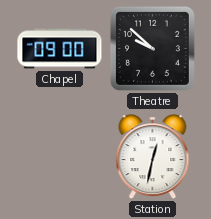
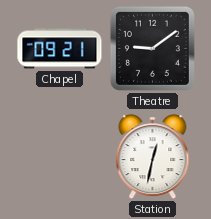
Chapel: 09:00 -> 09:21
Theatre: 9:52 -> 9:09
